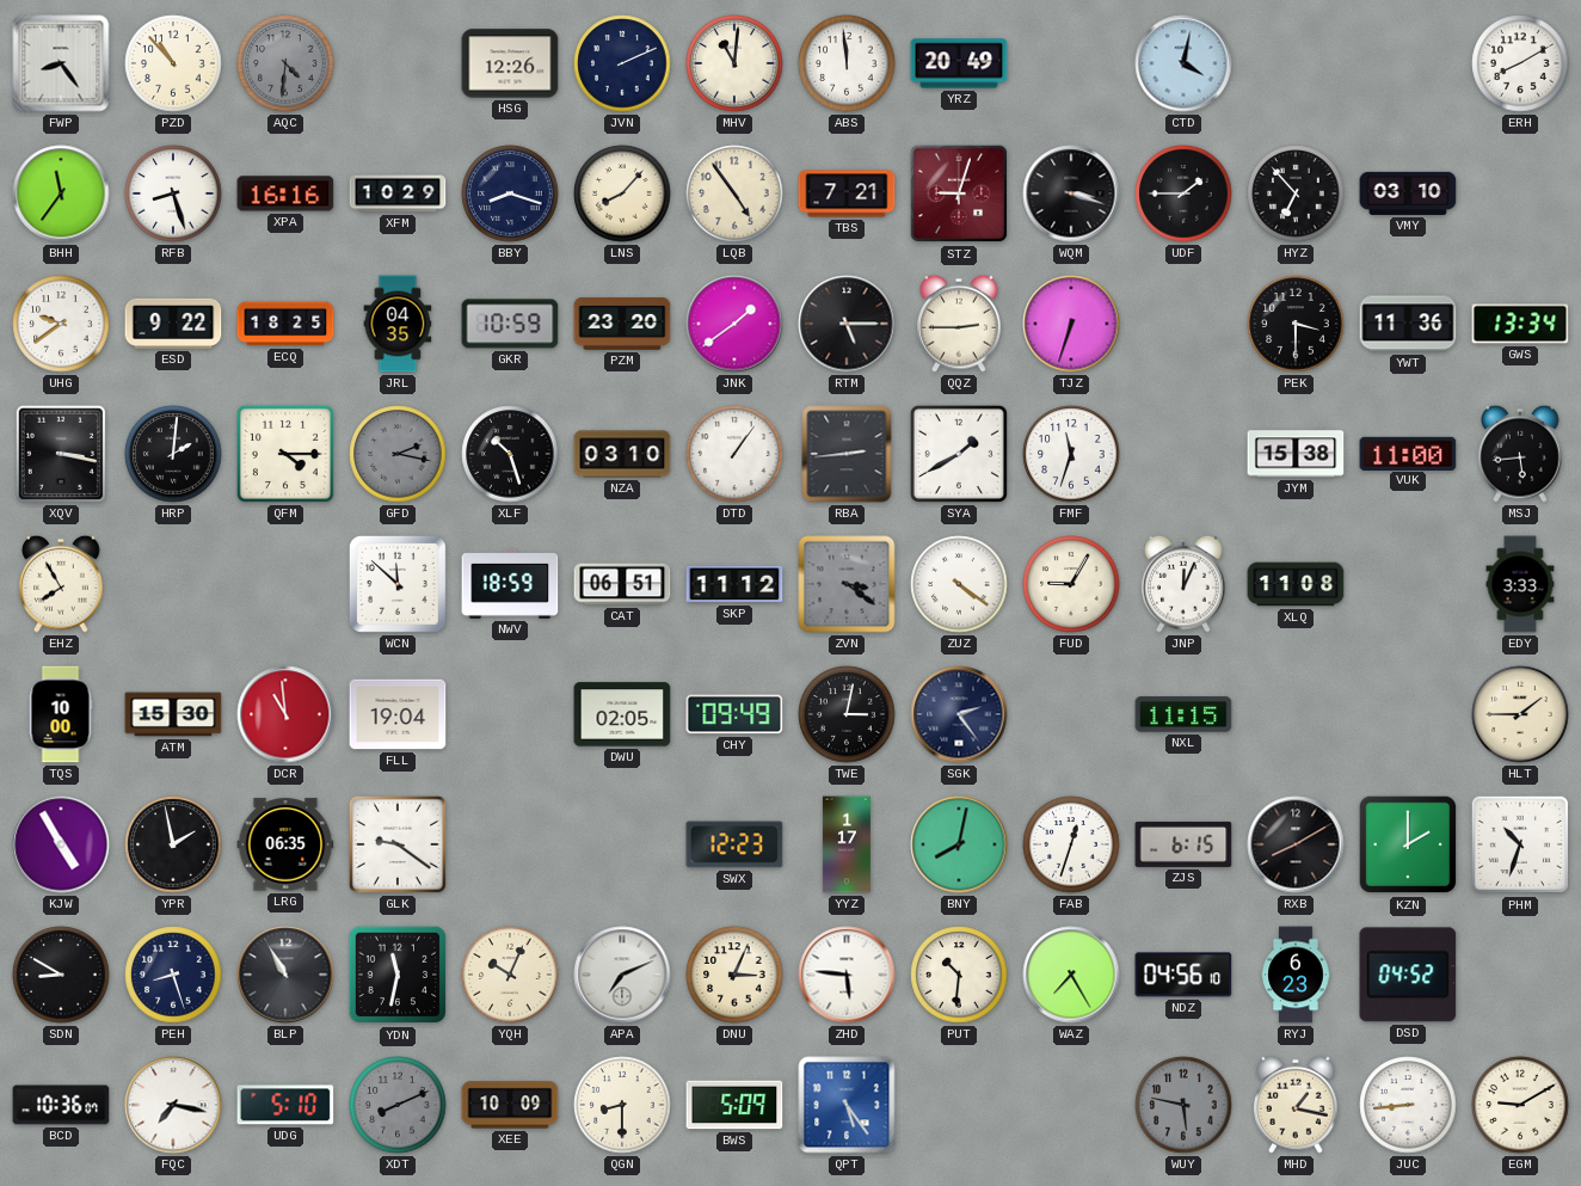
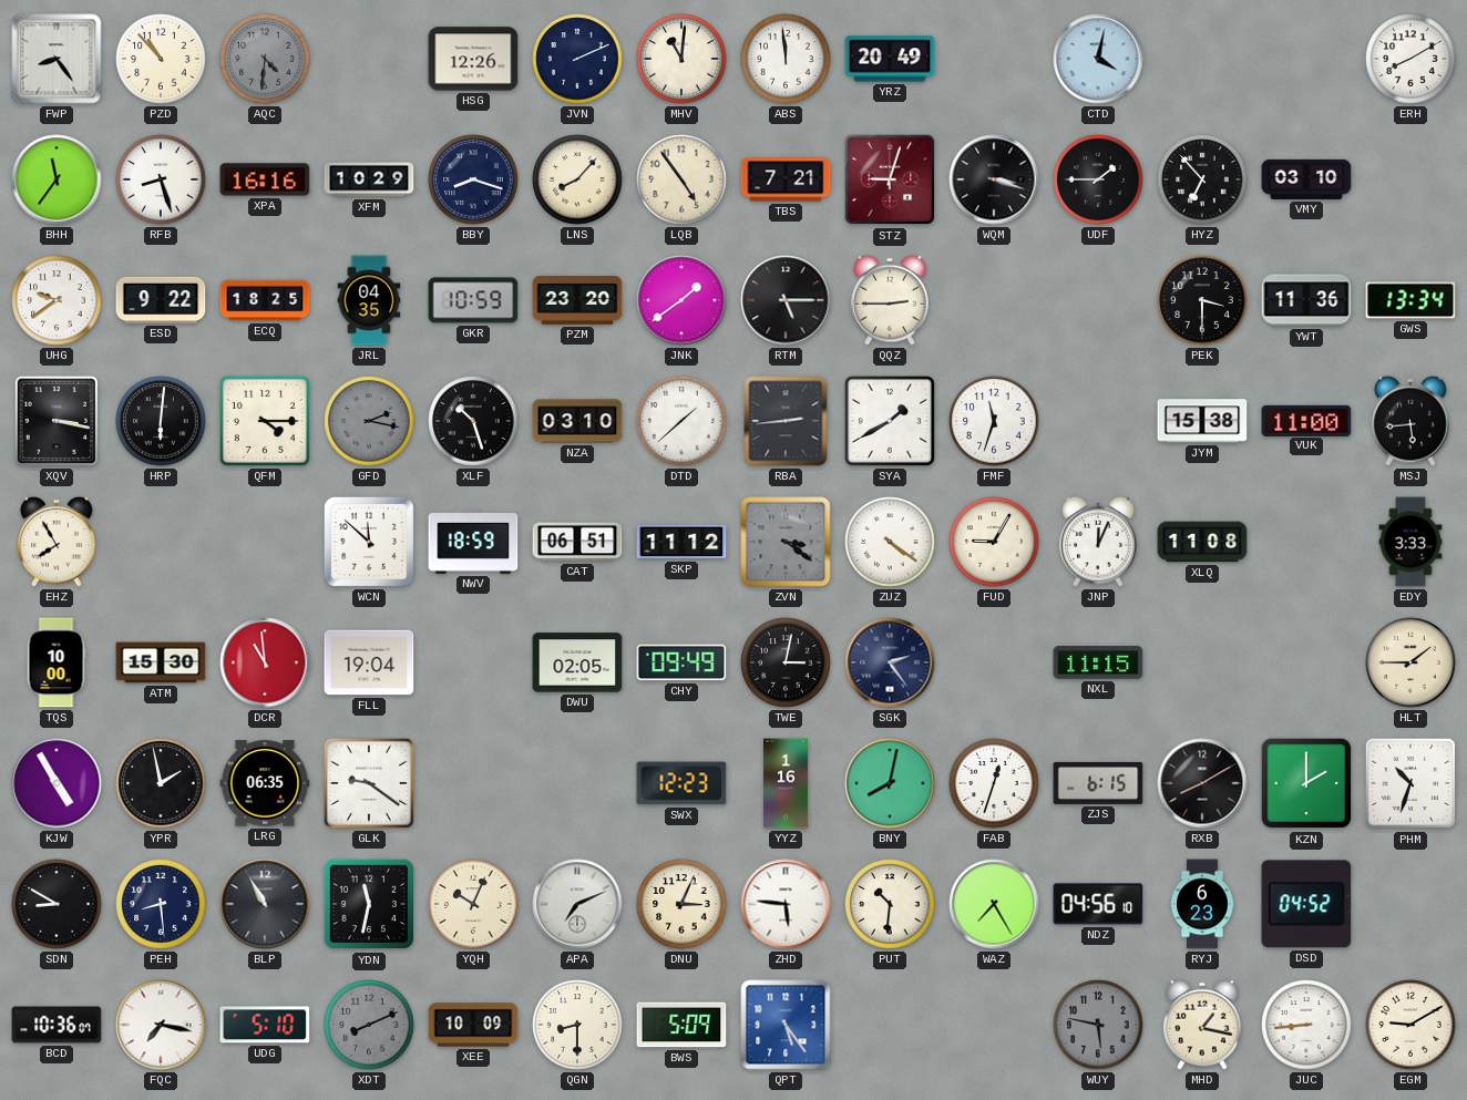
TJZ: 6:33 -> none
HRP: 2:01 -> 6:01
DTD: 1:06 -> 1:38
YYZ: 1:17 -> 1:16
PEH: 8:27 -> 8:29
